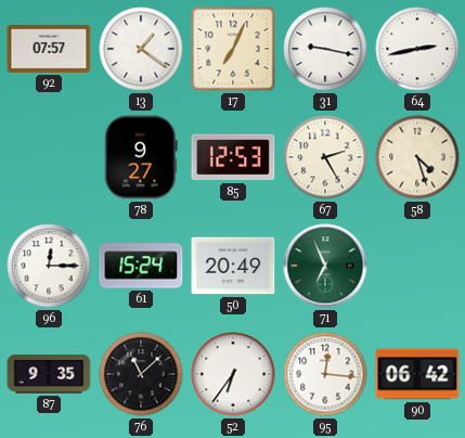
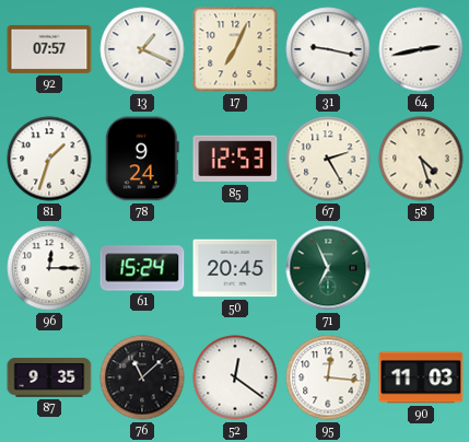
13: 1:21 -> 1:19
81: none -> 1:33
78: 9:27 -> 9:24
50: 20:49 -> 20:45
52: 6:36 -> 12:21
90: 06:42 -> 11:03
